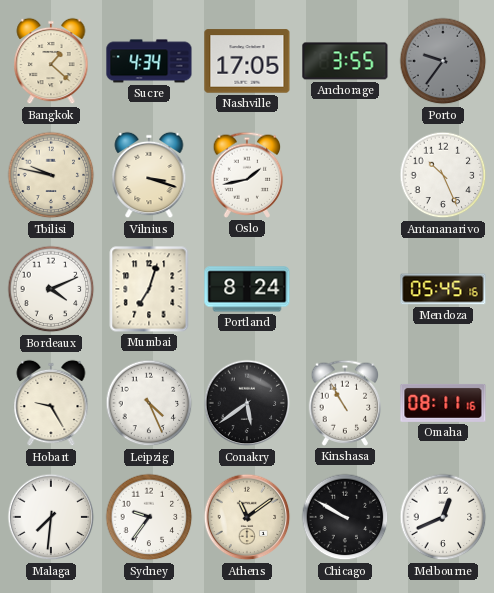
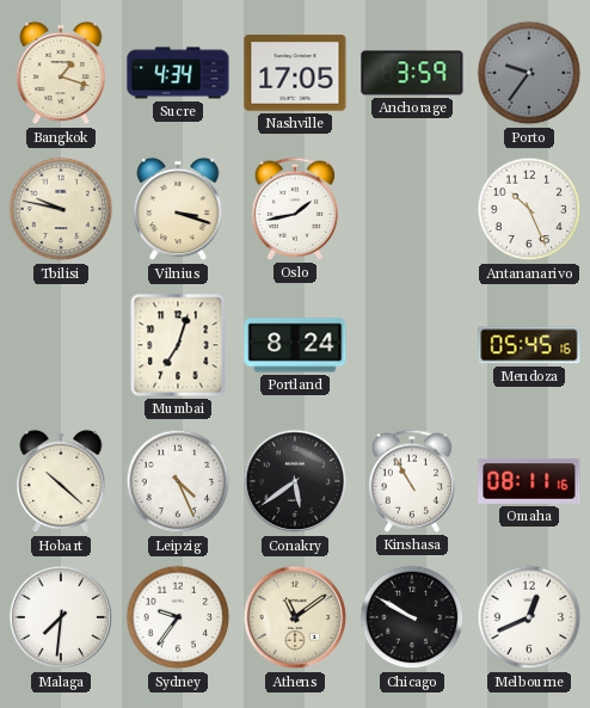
Bangkok: 1:22 -> 1:18
Anchorage: 3:55 -> 3:59
Bordeaux: 4:11 -> none
Hobart: 9:25 -> 10:22
